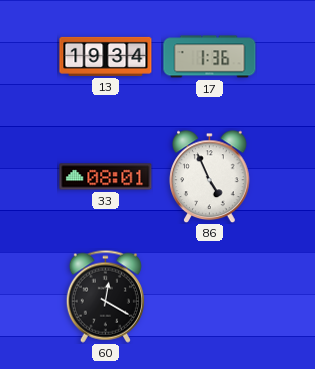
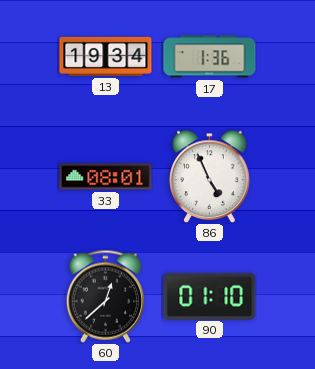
60: 12:20 -> 12:38
90: none -> 01:10
